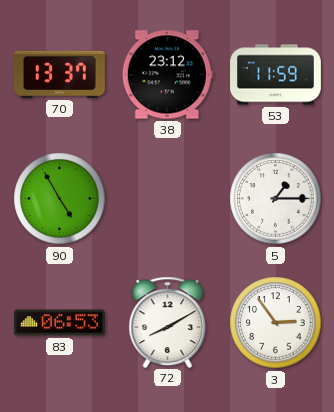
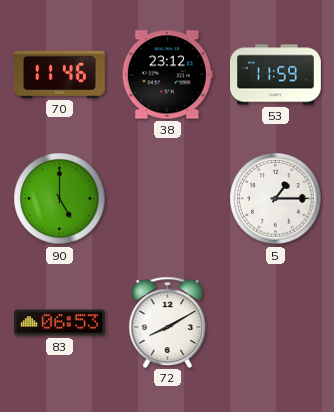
70: 13:37 -> 11:46
90: 4:55 -> 5:00
3: 2:54 -> none
